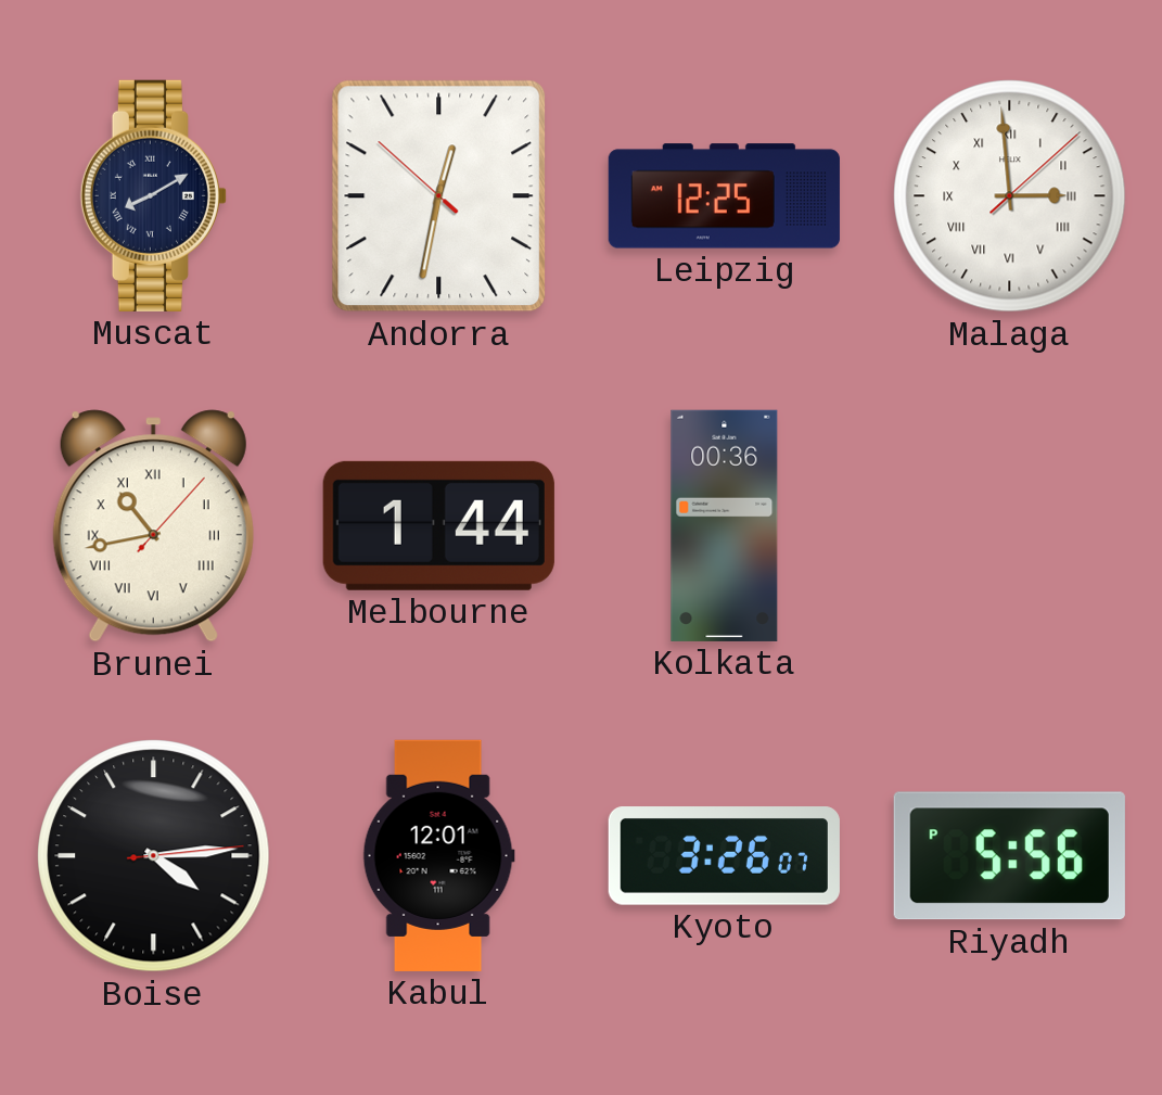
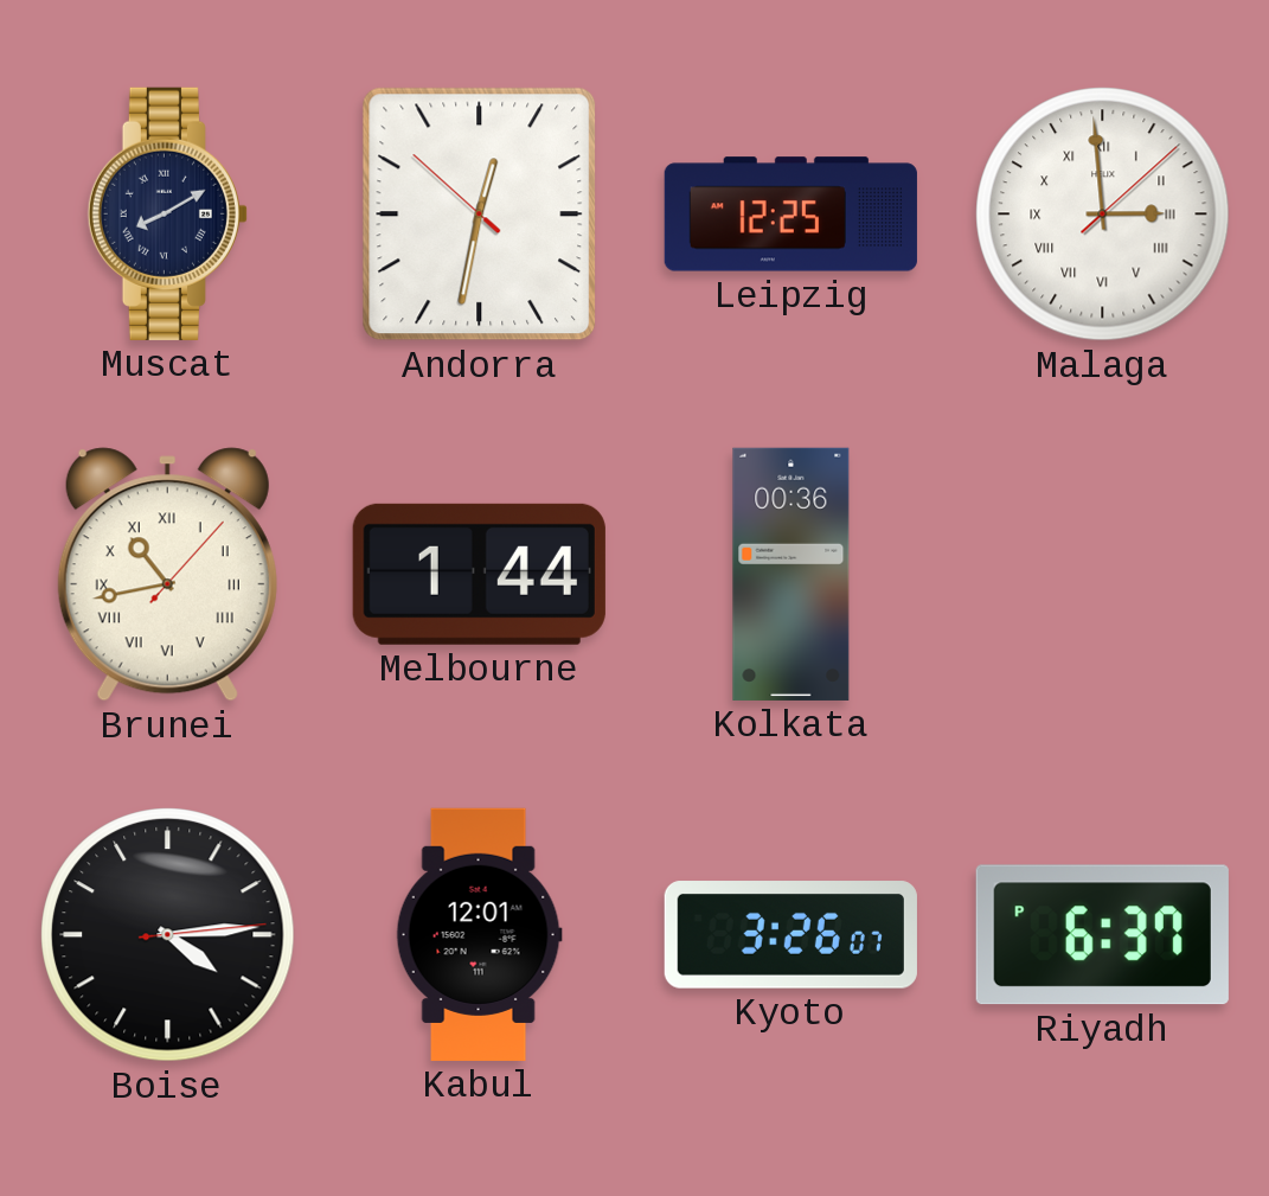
Riyadh: 5:56 -> 6:37
